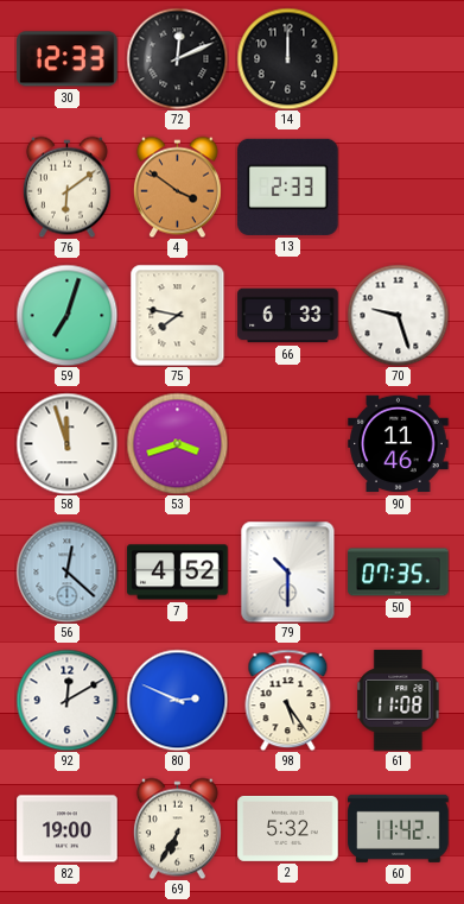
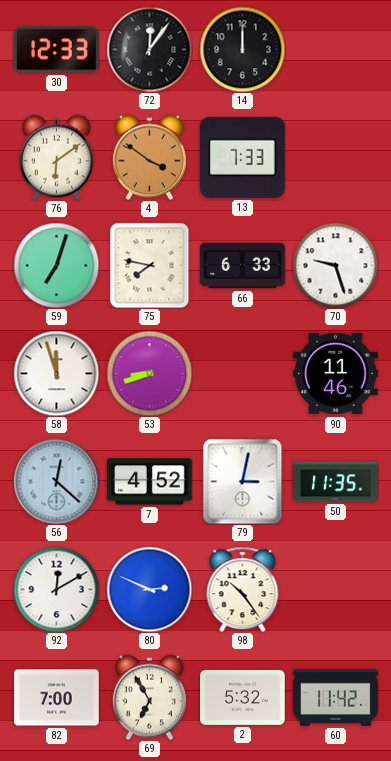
72: 12:11 -> 12:06
13: 2:33 -> 7:33
53: 3:42 -> 8:42
79: 10:30 -> 3:02
50: 07:35 -> 11:35
98: 5:24 -> 10:24
61: 11:08 -> none
82: 19:00 -> 7:00
69: 6:35 -> 6:55
